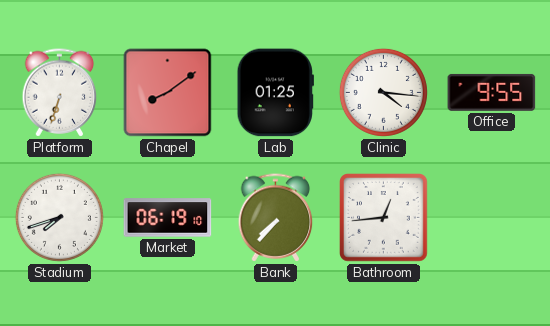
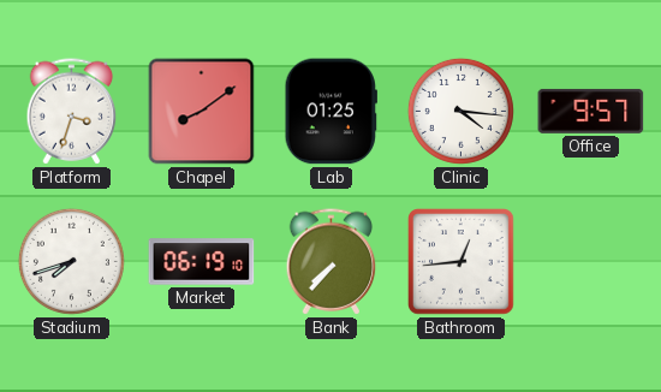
Platform: 6:33 -> 3:33
Office: 9:55 -> 9:57
